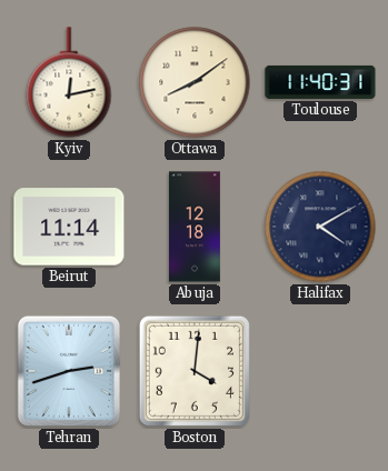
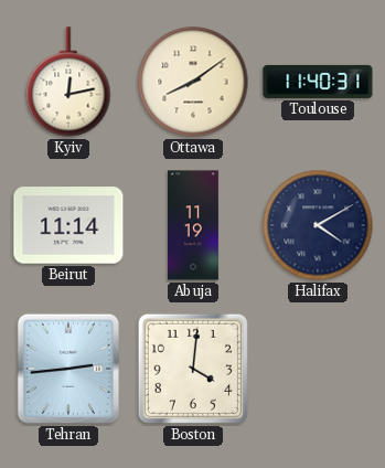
Abuja: 12:18 -> 11:19
Tehran: 2:42 -> 2:44
